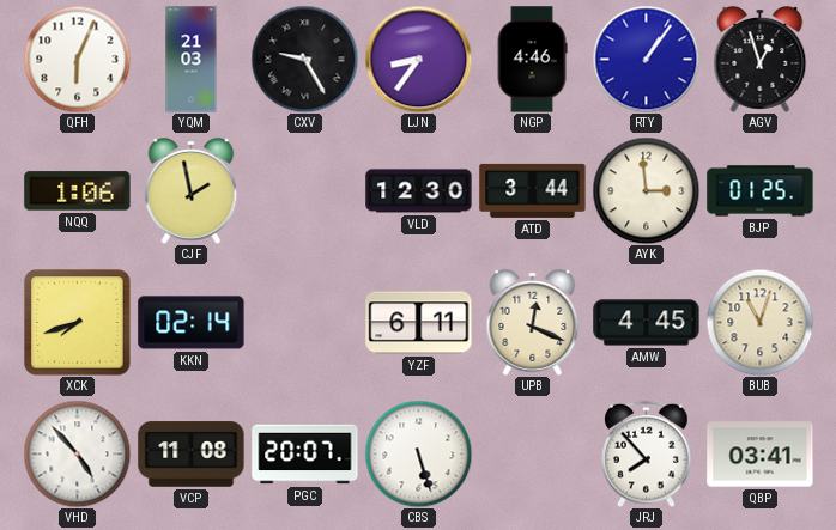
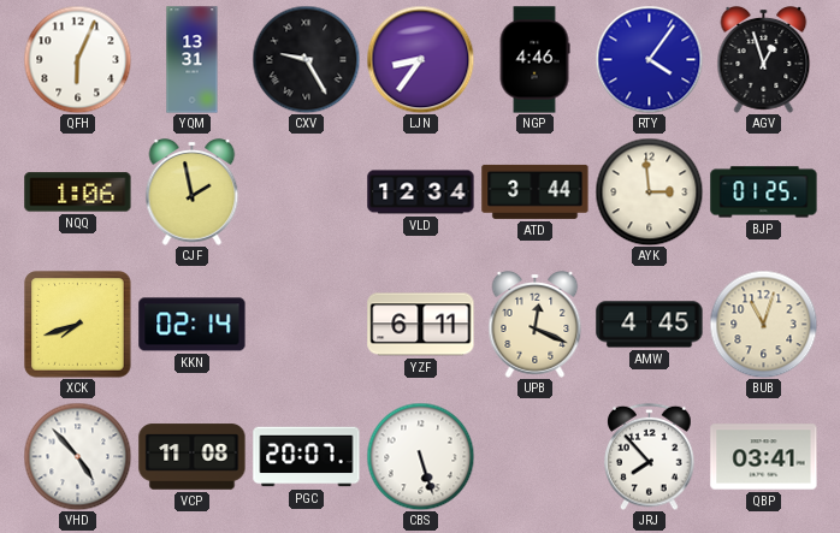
YQM: 21:03 -> 13:31
RTY: 1:06 -> 4:06
VLD: 12:30 -> 12:34
